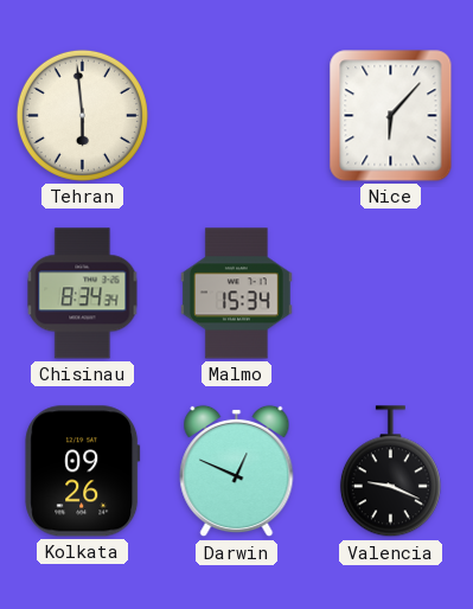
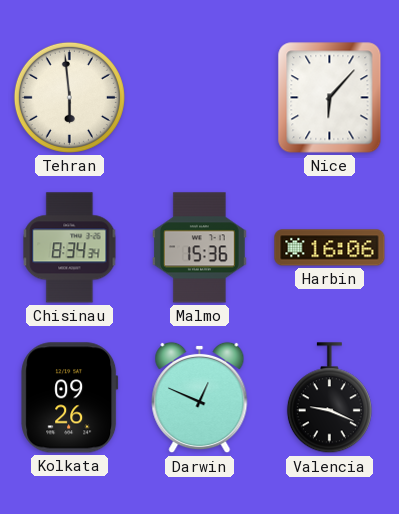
Malmo: 15:34 -> 15:36
Harbin: none -> 16:06
